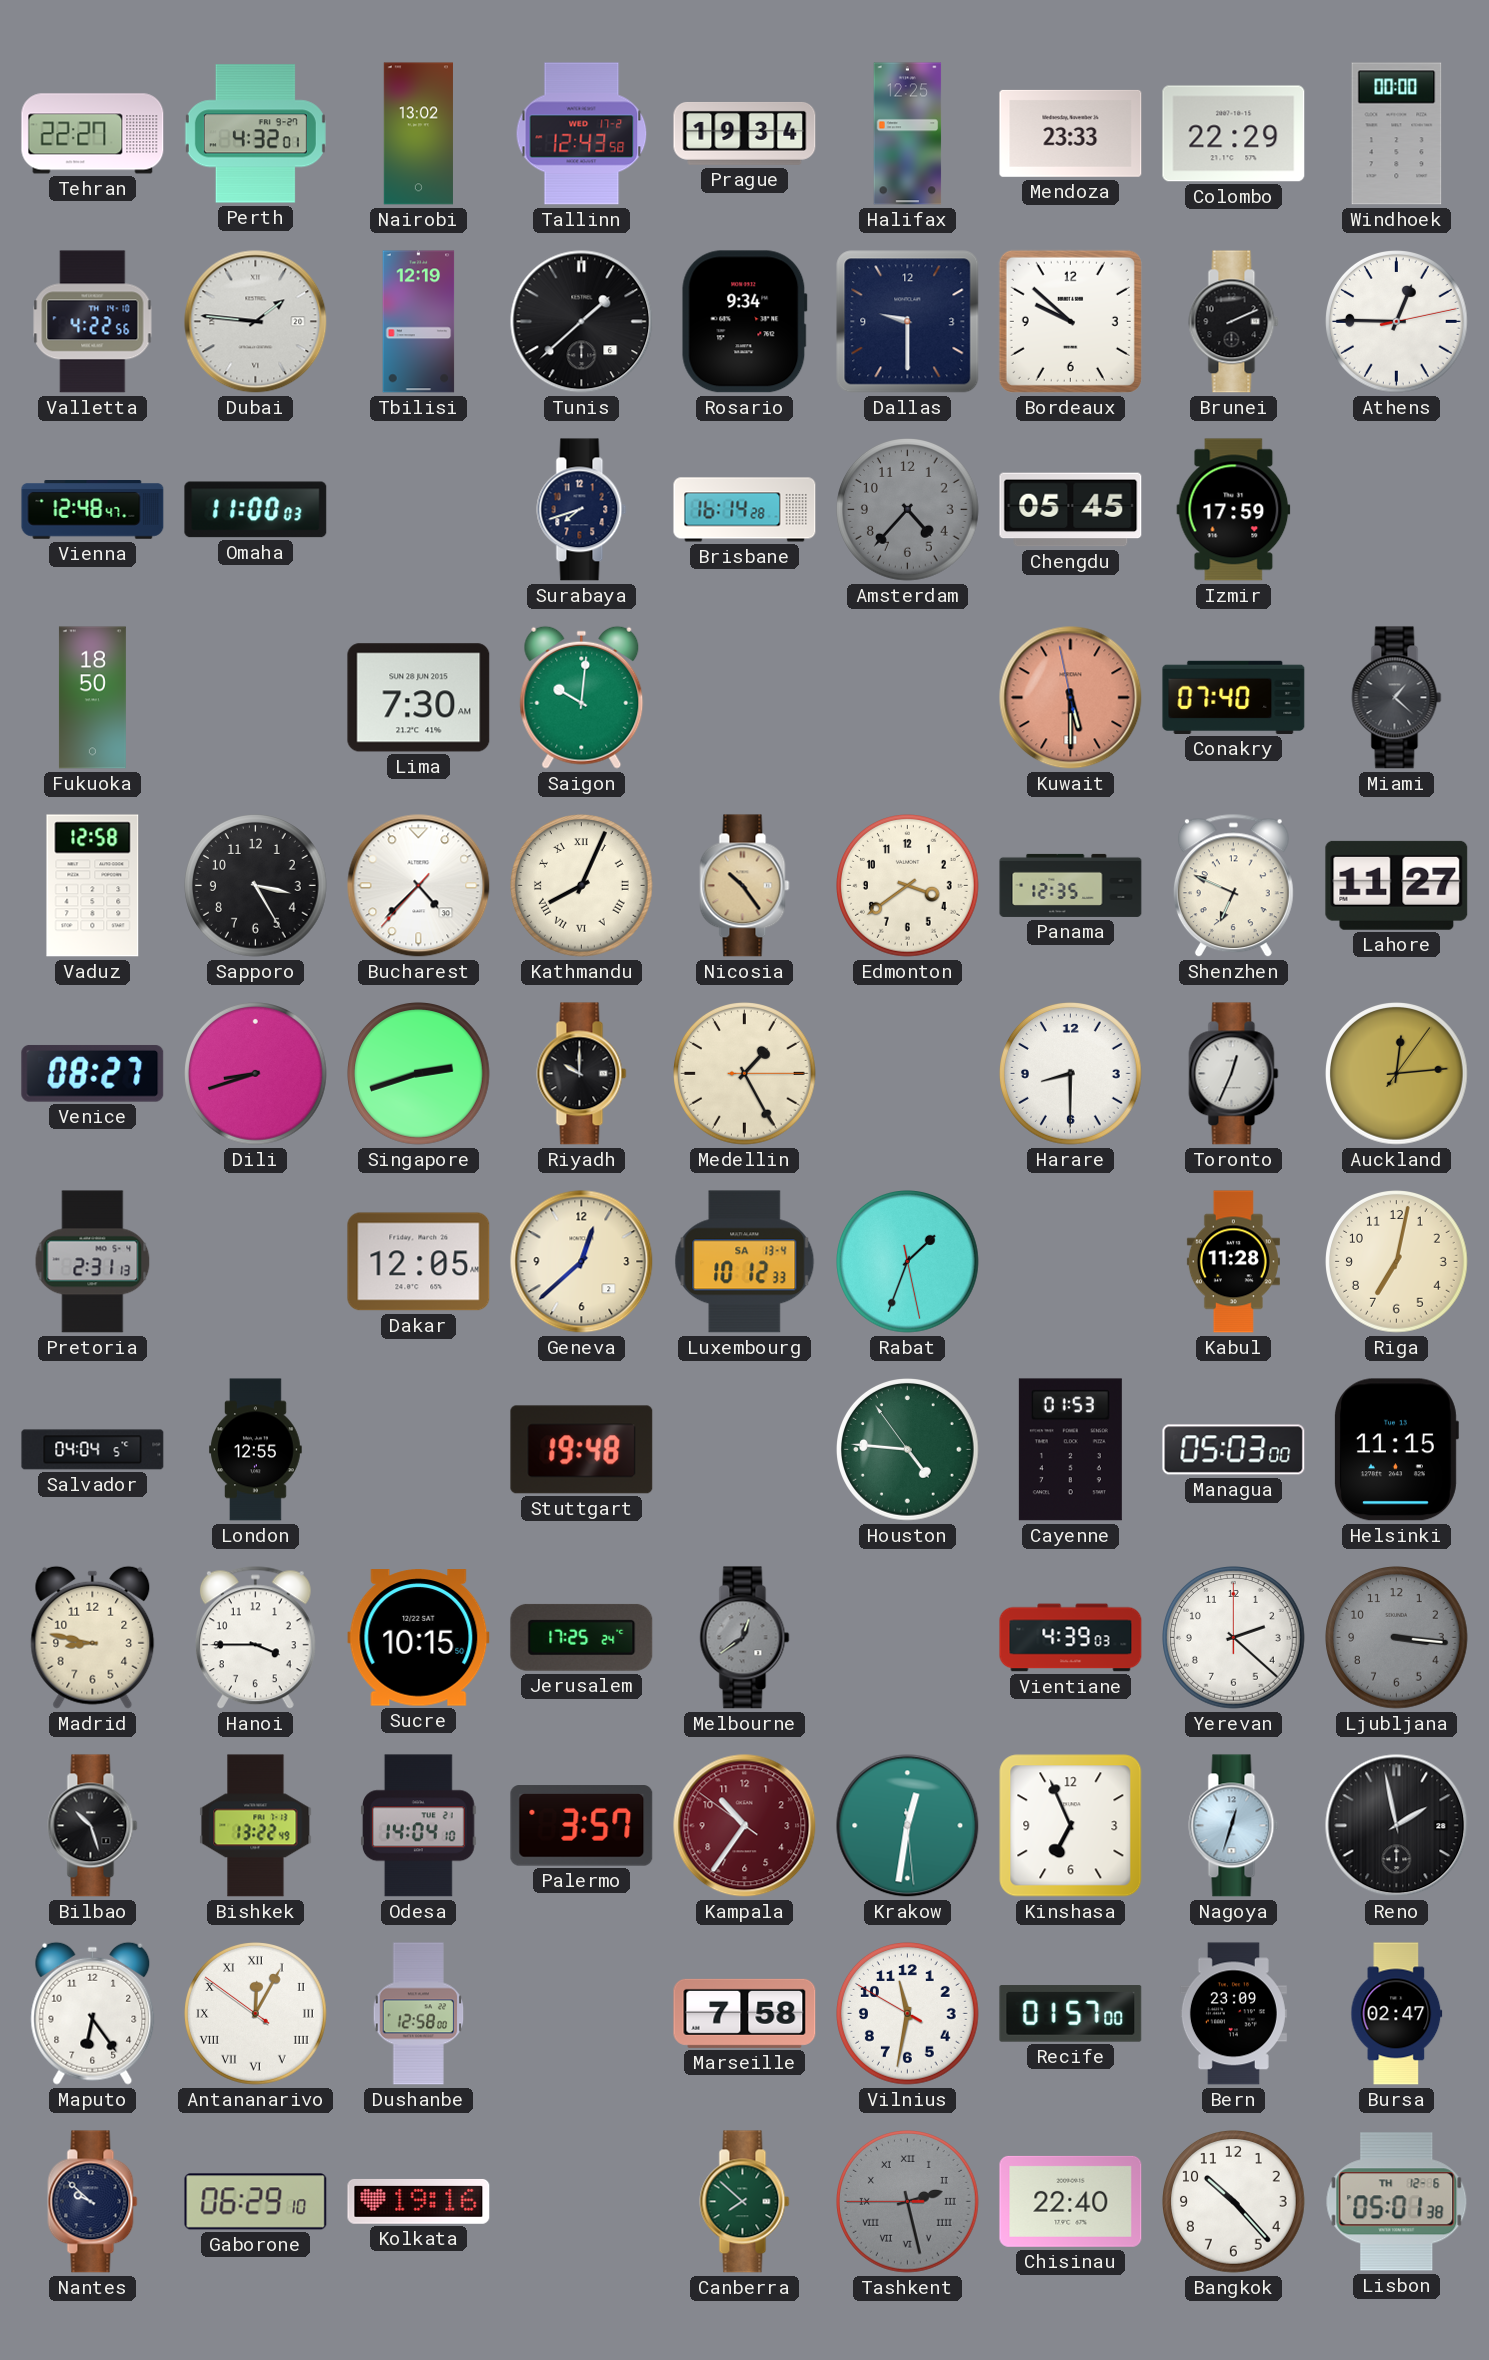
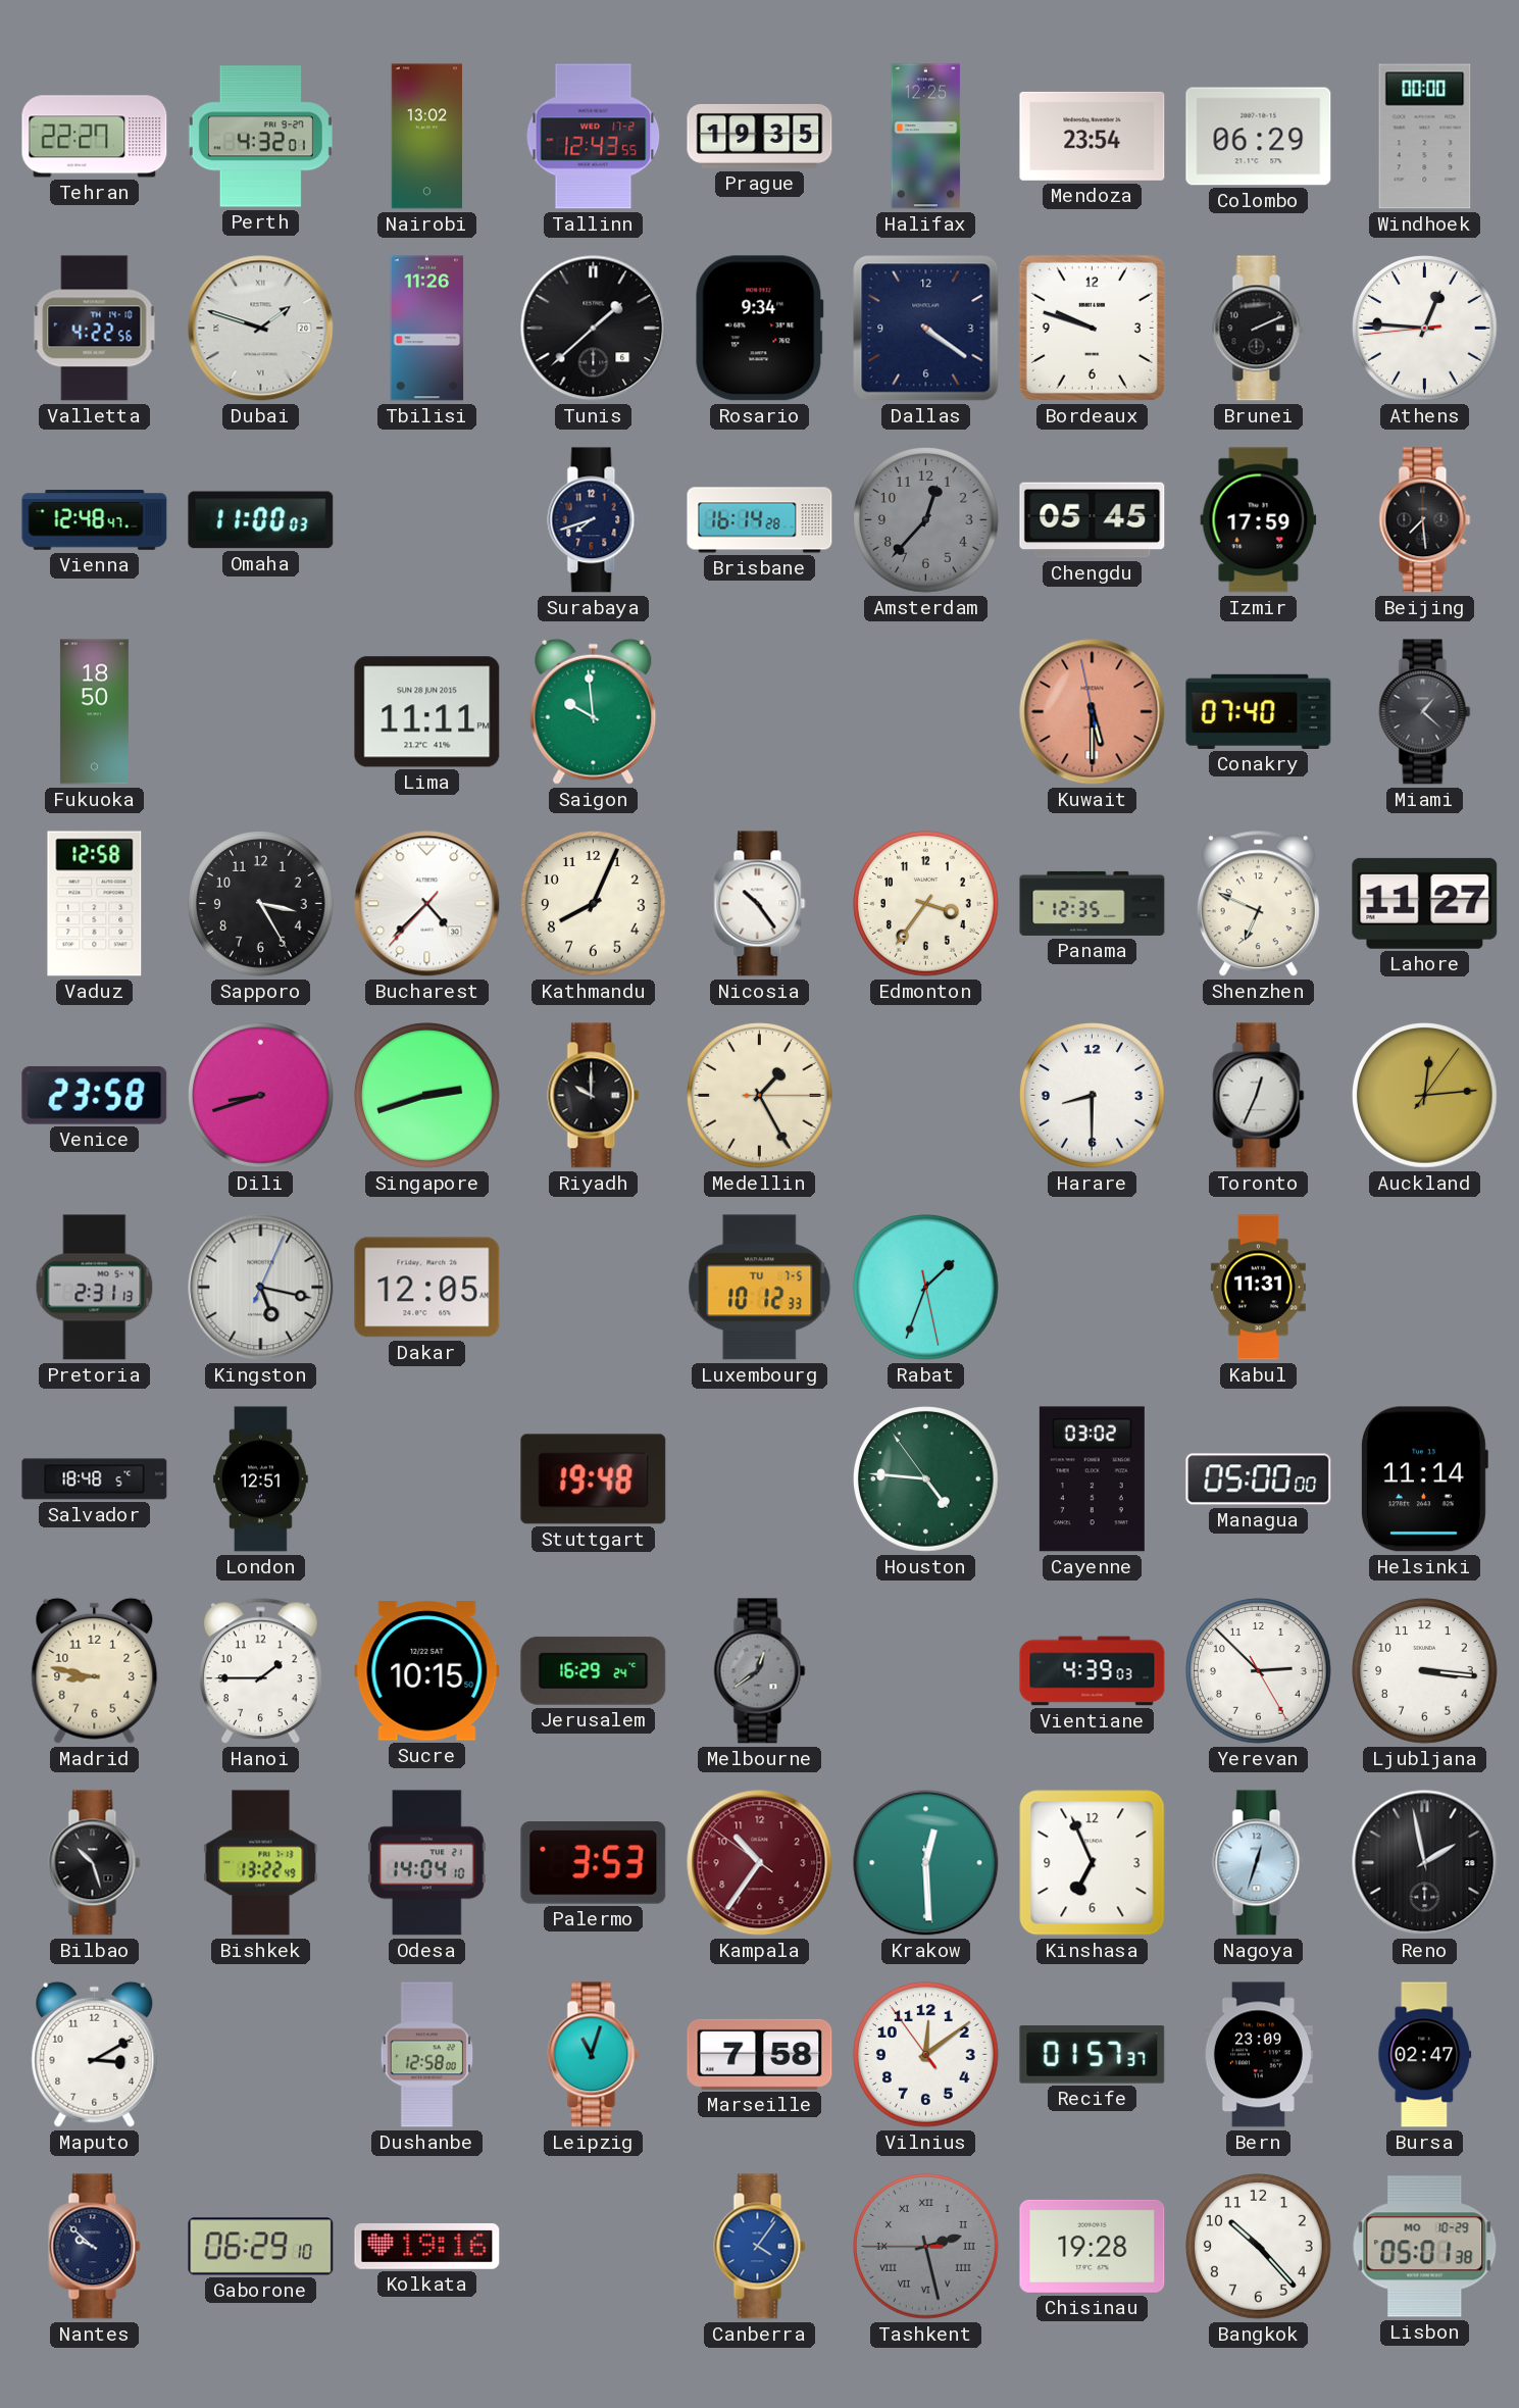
Tallinn: 12:43:58 -> 12:43:55
Prague: 19:34 -> 19:35
Mendoza: 23:33 -> 23:54
Colombo: 22:29 -> 06:29
Dubai: 1:46 -> 1:48
Tbilisi: 12:19 -> 11:26
Dallas: 9:30 -> 4:21
Bordeaux: 9:52 -> 9:48
Athens: 12:45:13 -> 12:45:44
Amsterdam: 4:37 -> 12:37
Beijing: none -> 7:29
Lima: 7:30 -> 11:11
Saigon: 10:01 -> 9:59
Kathmandu numerals: Roman -> Arabic
Nicosia dial: champagne -> white
Edmonton: 3:39 -> 3:36
Venice: 08:27 -> 23:58
Kingston: none -> 5:17
Geneva: 12:38 -> none
Luxembourg date: SA 13-4 -> TU 7-5
Kabul: 11:28 -> 11:31
Riga: 7:02 -> none
Salvador: 04:04 -> 18:48
London: 12:55 -> 12:51
Cayenne: 01:53 -> 03:02
Managua: 05:03 -> 05:00
Helsinki: 11:15 -> 11:14
Hanoi: 3:45 -> 1:45
Jerusalem: 17:25 -> 16:29
Yerevan: 2:22 -> 2:52
Ljubljana dial: grey -> white
Palermo: 3:57 -> 3:53
Krakow: 12:31 -> 12:29
Maputo: 6:24 -> 3:10
Antananarivo: 12:04 -> none
Leipzig: none -> 11:03
Vilnius: 11:31 -> 12:08
Recife: 01:57:00 -> 01:57:37
Canberra: 7:52 -> 4:06
Canberra dial: green -> blue
Chisinau: 22:40 -> 19:28
Lisbon date: TH 12-6 -> MO 10-29
